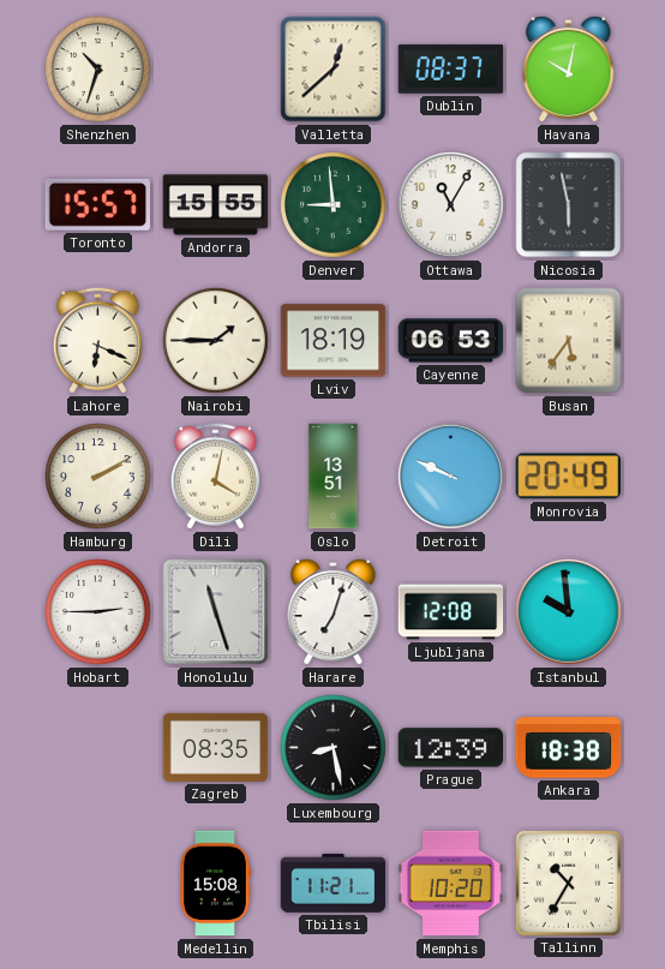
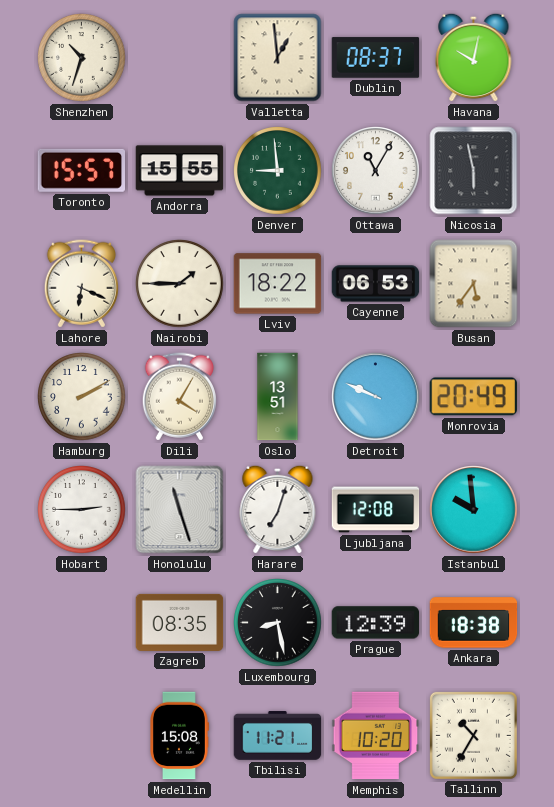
Valletta: 12:38 -> 12:59
Lviv: 18:19 -> 18:22
Dili: 4:02 -> 4:05
